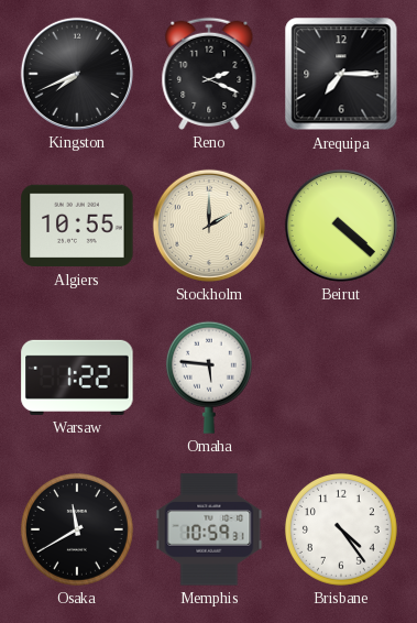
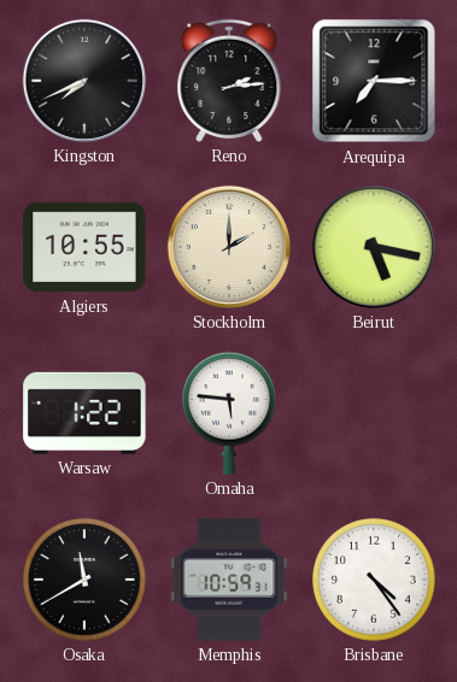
Reno: 2:19 -> 2:14
Beirut: 4:22 -> 5:17
